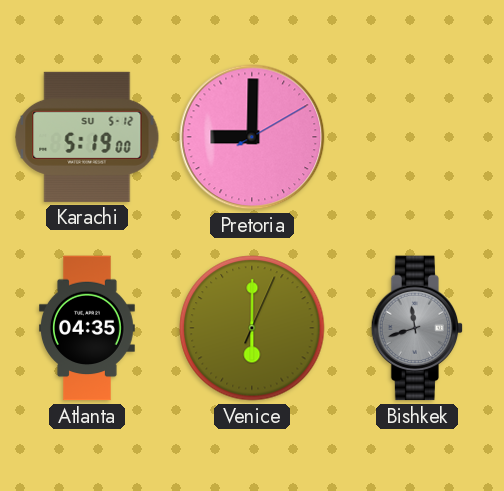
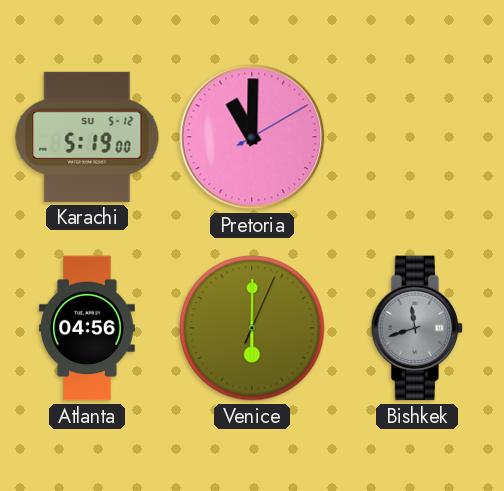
Pretoria: 9:00 -> 11:00
Atlanta: 04:35 -> 04:56
